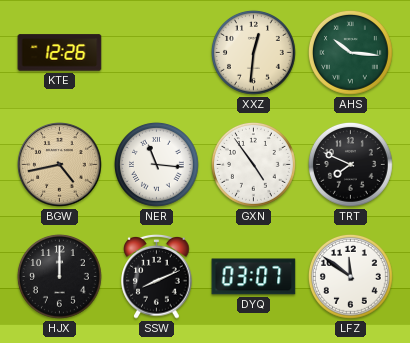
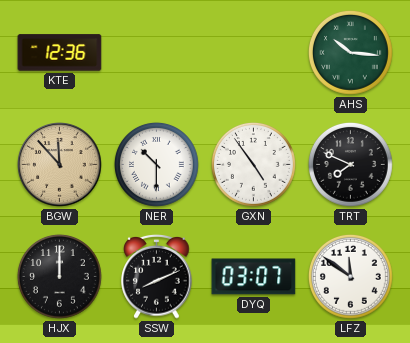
KTE: 12:26 -> 12:36
XXZ: 12:31 -> none
BGW: 4:43 -> 11:53
NER: 11:16 -> 10:30
